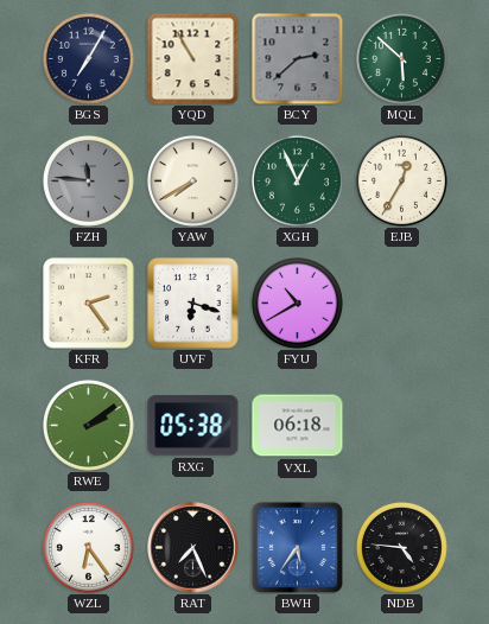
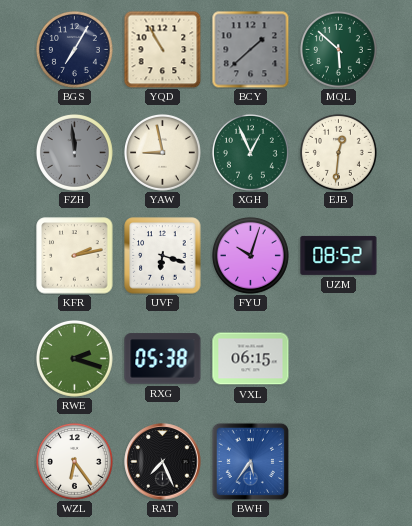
BCY: 2:38 -> 1:38
FZH: 11:46 -> 11:59
YAW: 7:40 -> 8:58
EJB: 12:35 -> 12:31
KFR: 2:24 -> 2:13
FYU: 10:40 -> 10:03
UZM: none -> 08:52
RWE: 2:09 -> 2:18
VXL: 06:18 -> 06:15
NDB: 4:46 -> none
